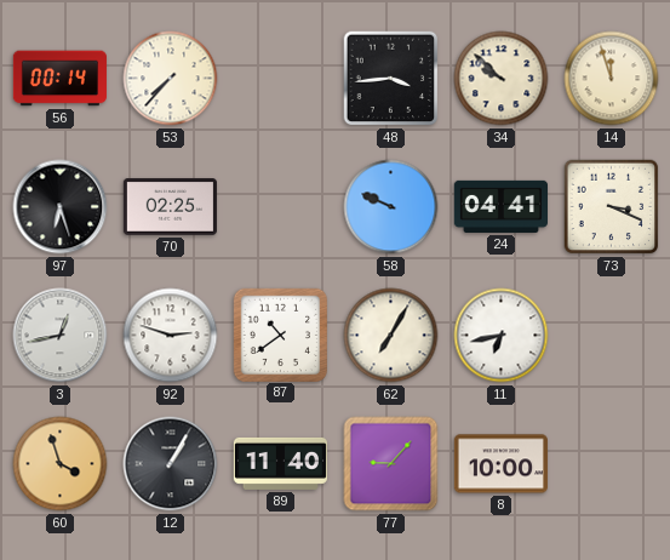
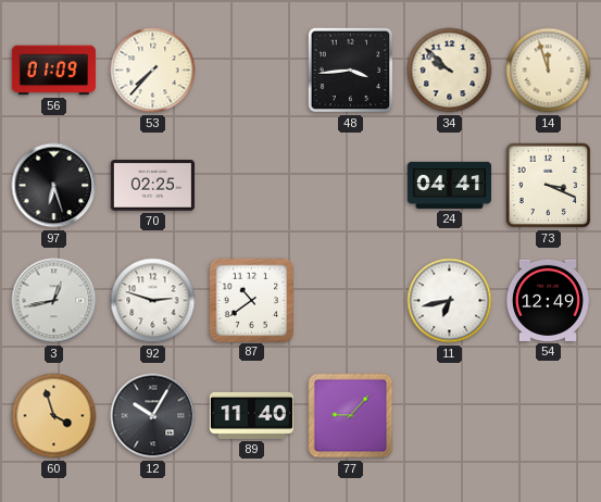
56: 00:14 -> 01:09
58: 9:49 -> none
62: 7:05 -> none
54: none -> 12:49
12: 1:05 -> 10:05
8: 10:00 -> none
